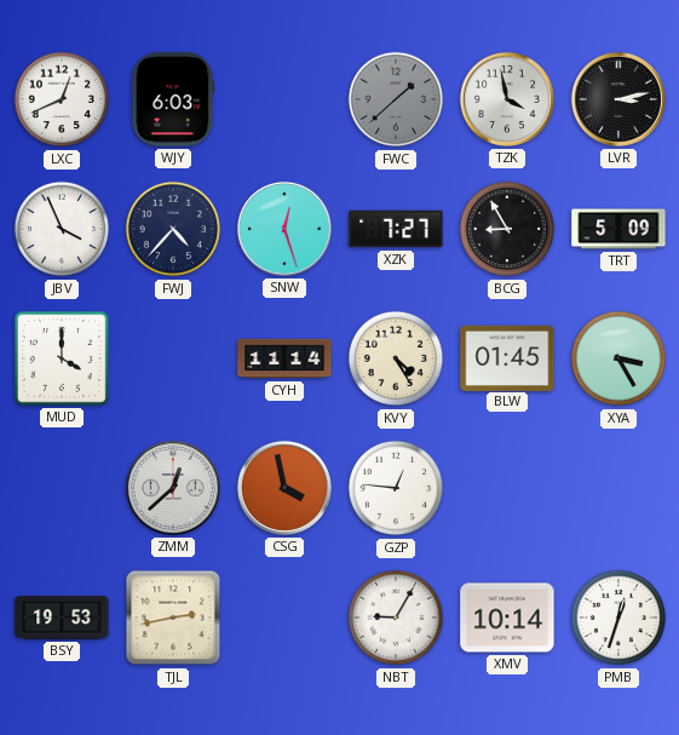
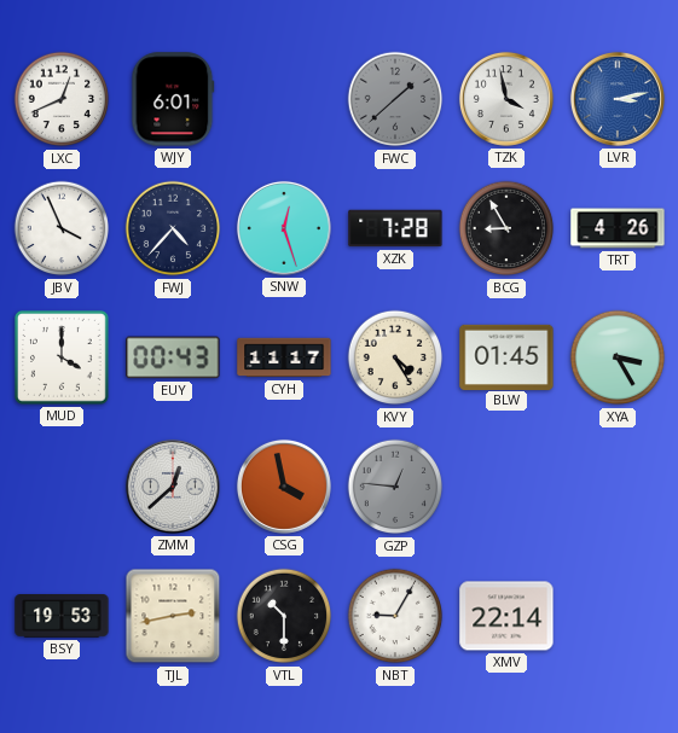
WJY: 6:03 -> 6:01
LVR dial: black -> blue
XZK: 7:27 -> 7:28
TRT: 5:09 -> 4:26
EUY: none -> 00:43
CYH: 11:14 -> 11:17
GZP dial: white -> grey
VTL: none -> 10:30
XMV: 10:14 -> 22:14
PMB: 12:33 -> none
